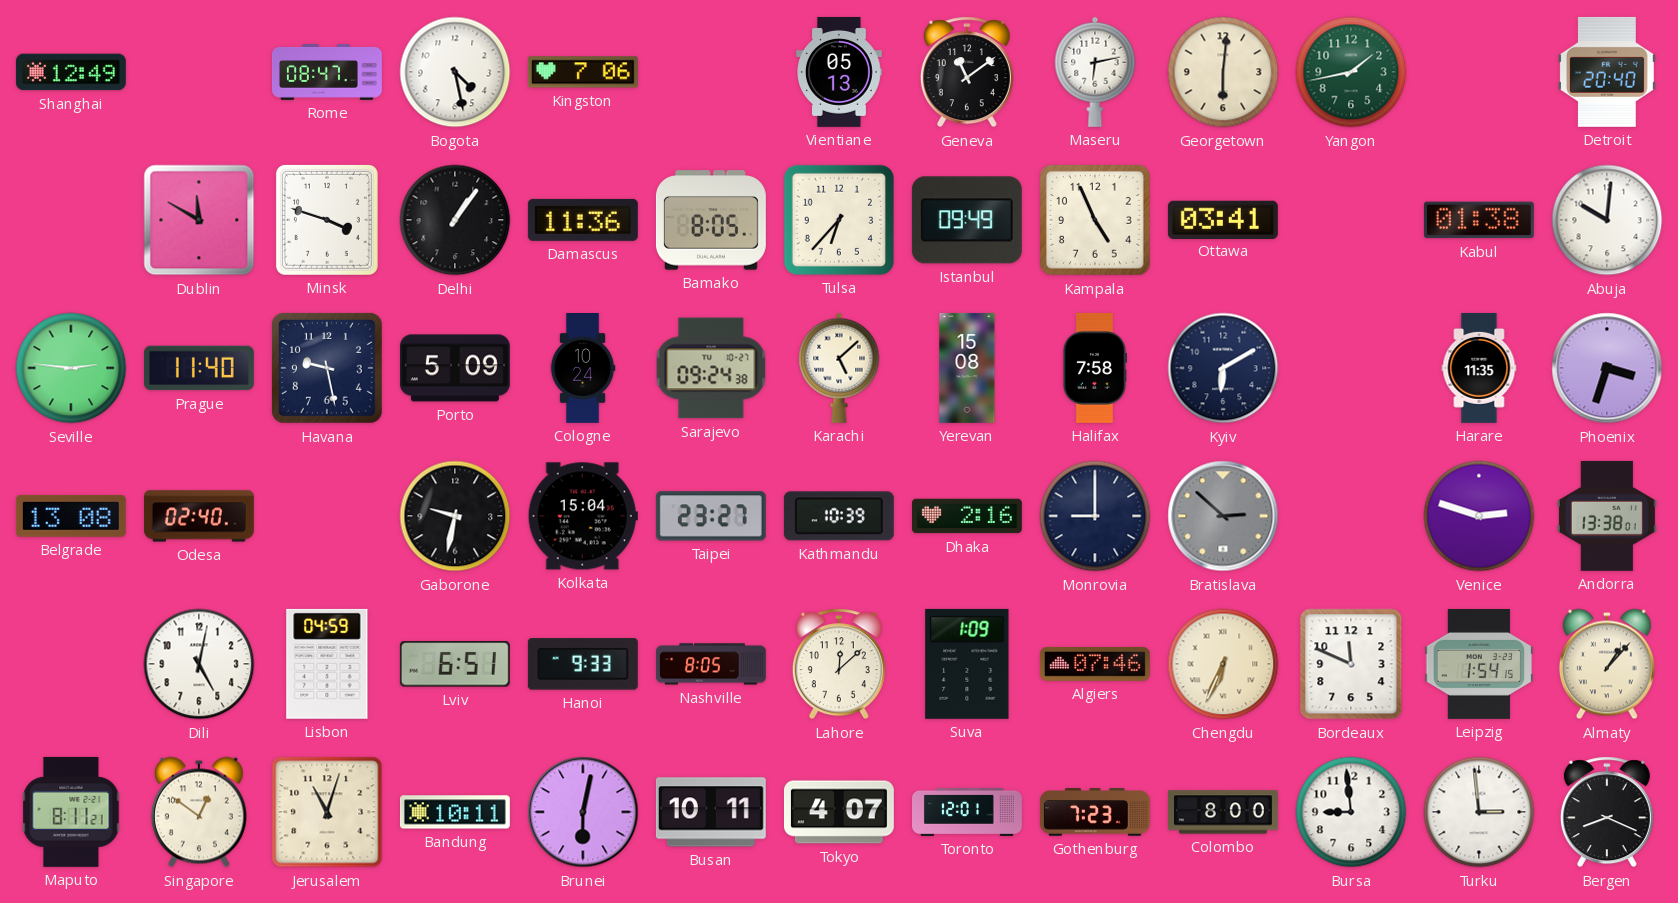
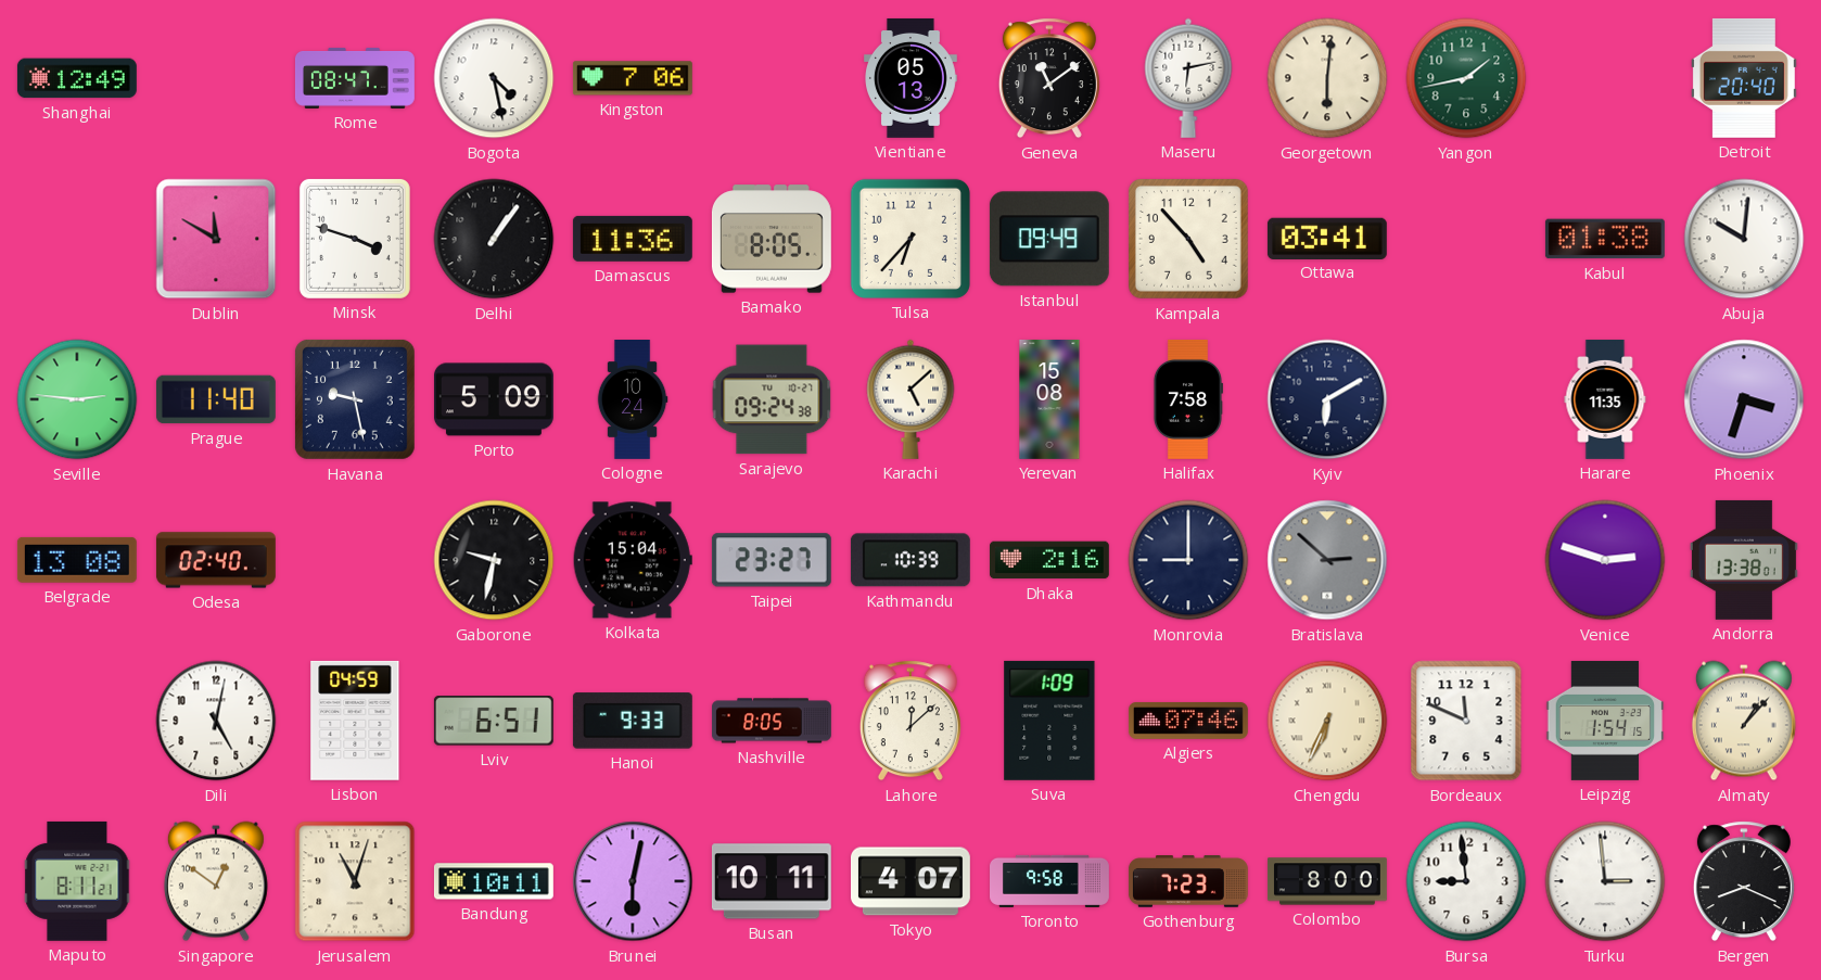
Kampala: 4:56 -> 4:53
Toronto: 12:01 -> 9:58
